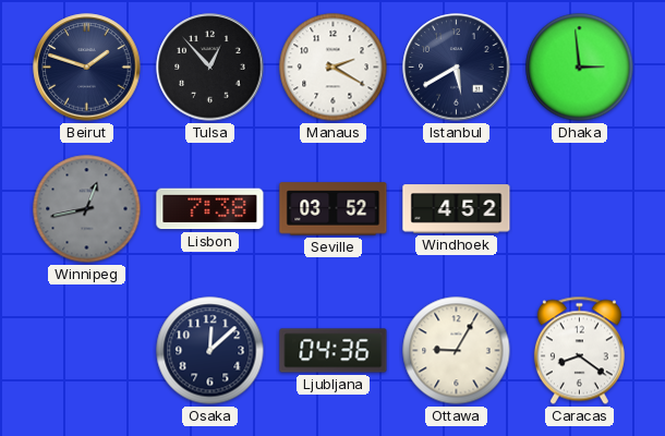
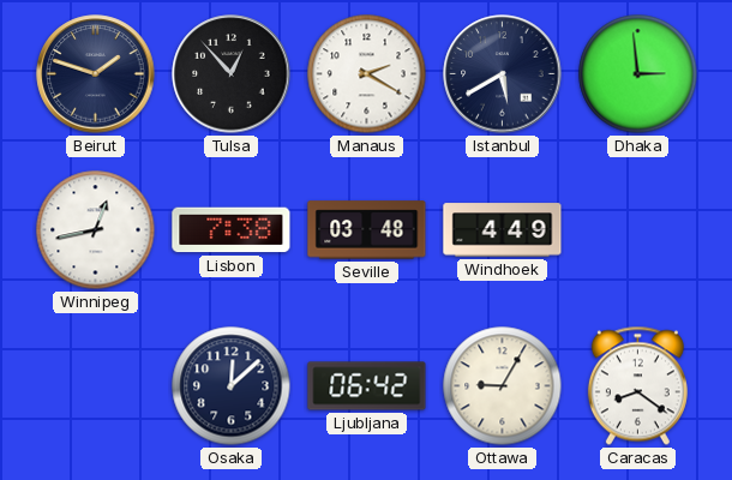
Winnipeg dial: grey -> white
Seville: 03:52 -> 03:48
Windhoek: 4:52 -> 4:49
Ljubljana: 04:36 -> 06:42
